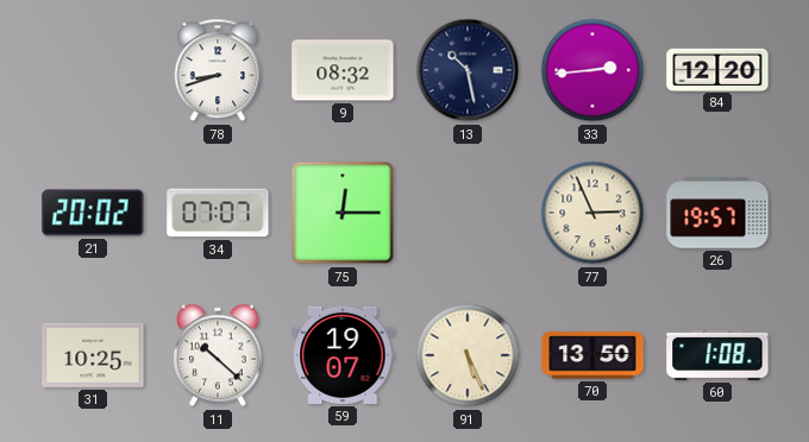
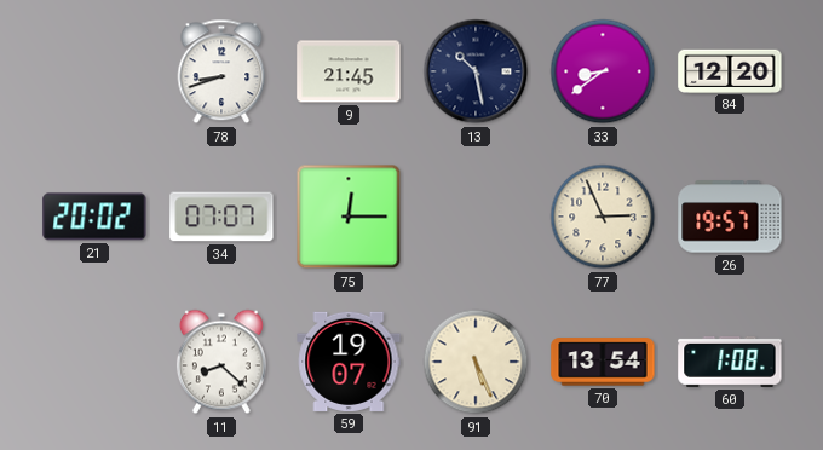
9: 08:32 -> 21:45
33: 2:44 -> 8:39
31: 10:25 -> none
11: 10:22 -> 8:22
70: 13:50 -> 13:54
